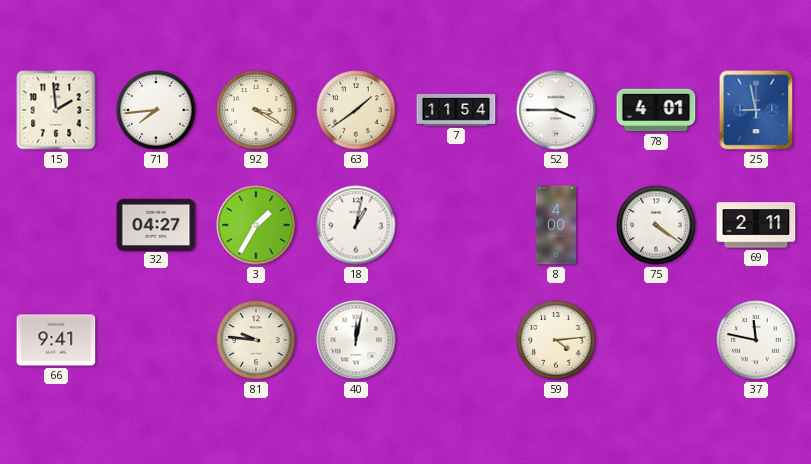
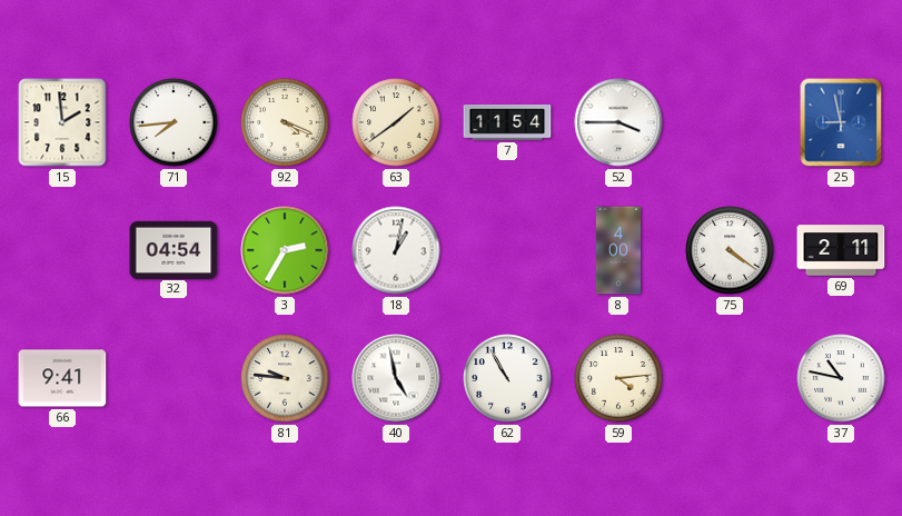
92: 3:20 -> 4:19
78: 4:01 -> none
32: 04:27 -> 04:54
3: 1:35 -> 2:35
40: 12:02 -> 4:58
62: none -> 10:55
37: 11:47 -> 10:47
